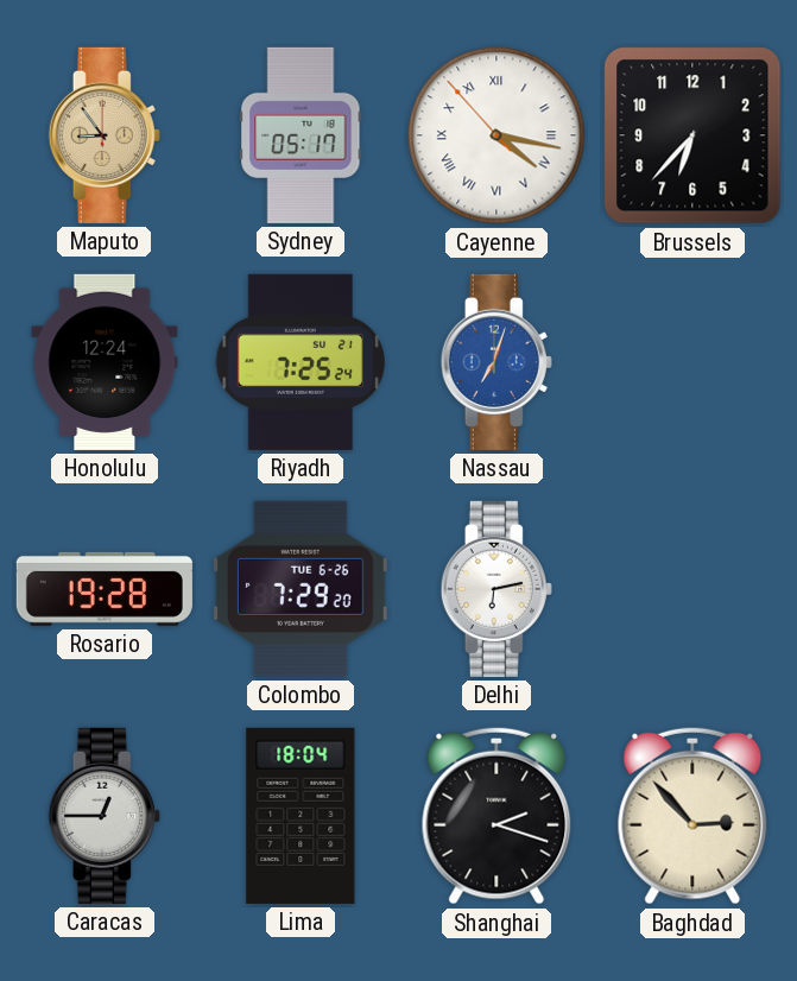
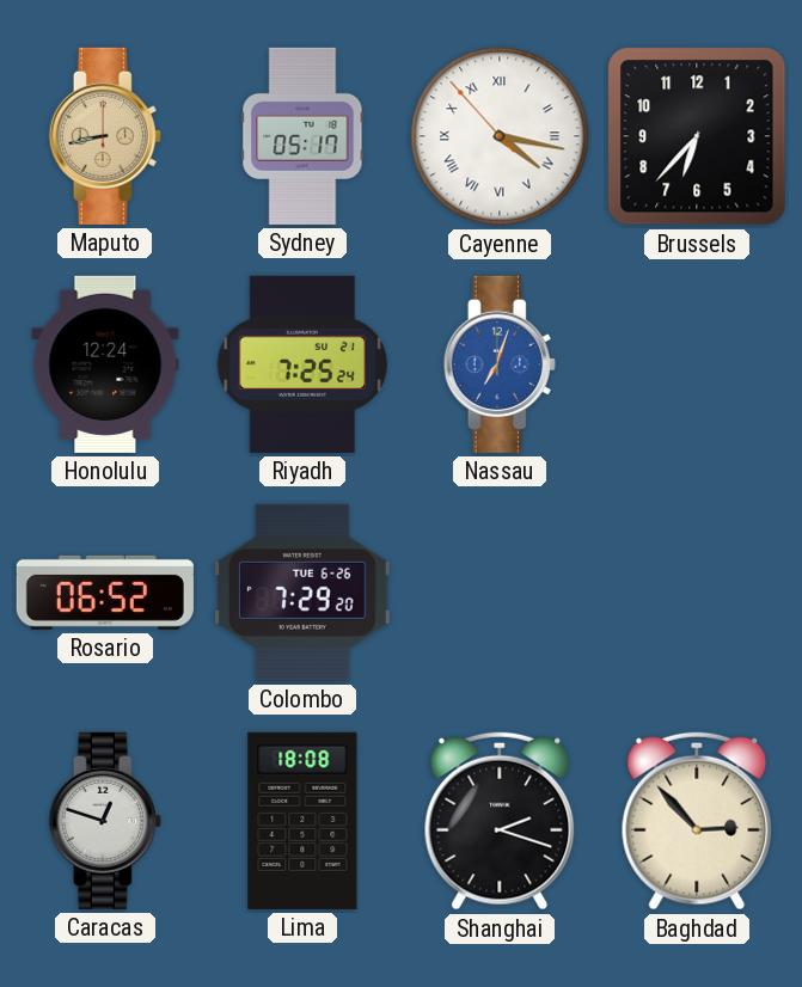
Maputo: 8:54 -> 8:43
Rosario: 19:28 -> 06:52
Delhi: 6:13 -> none
Caracas: 12:45 -> 12:48
Lima: 18:04 -> 18:08
